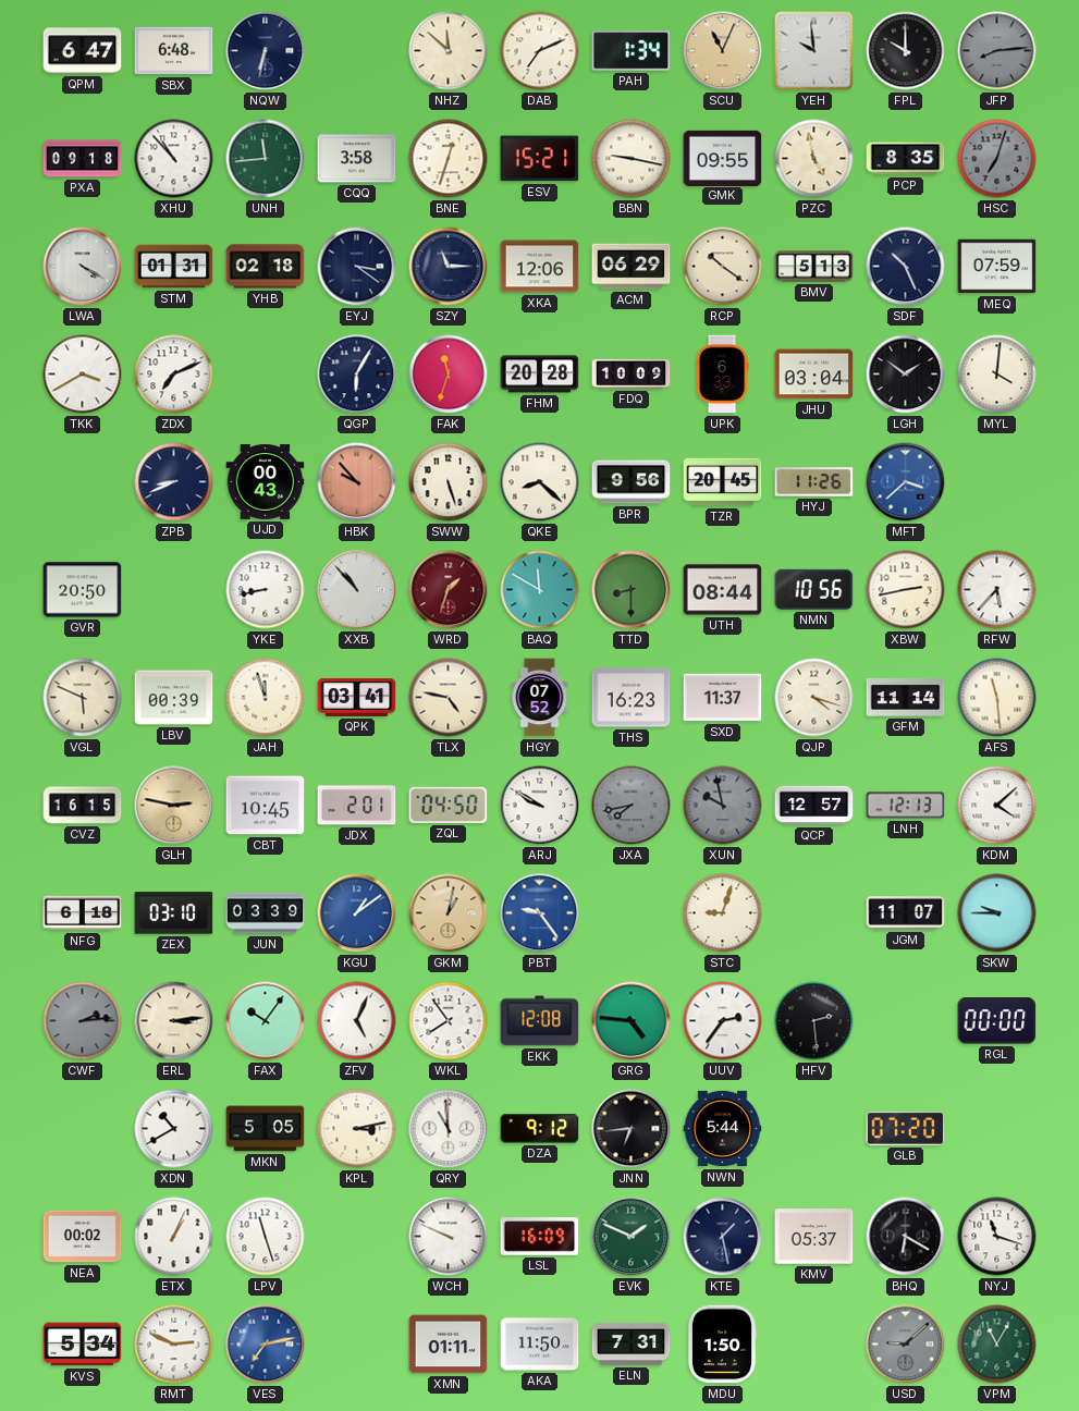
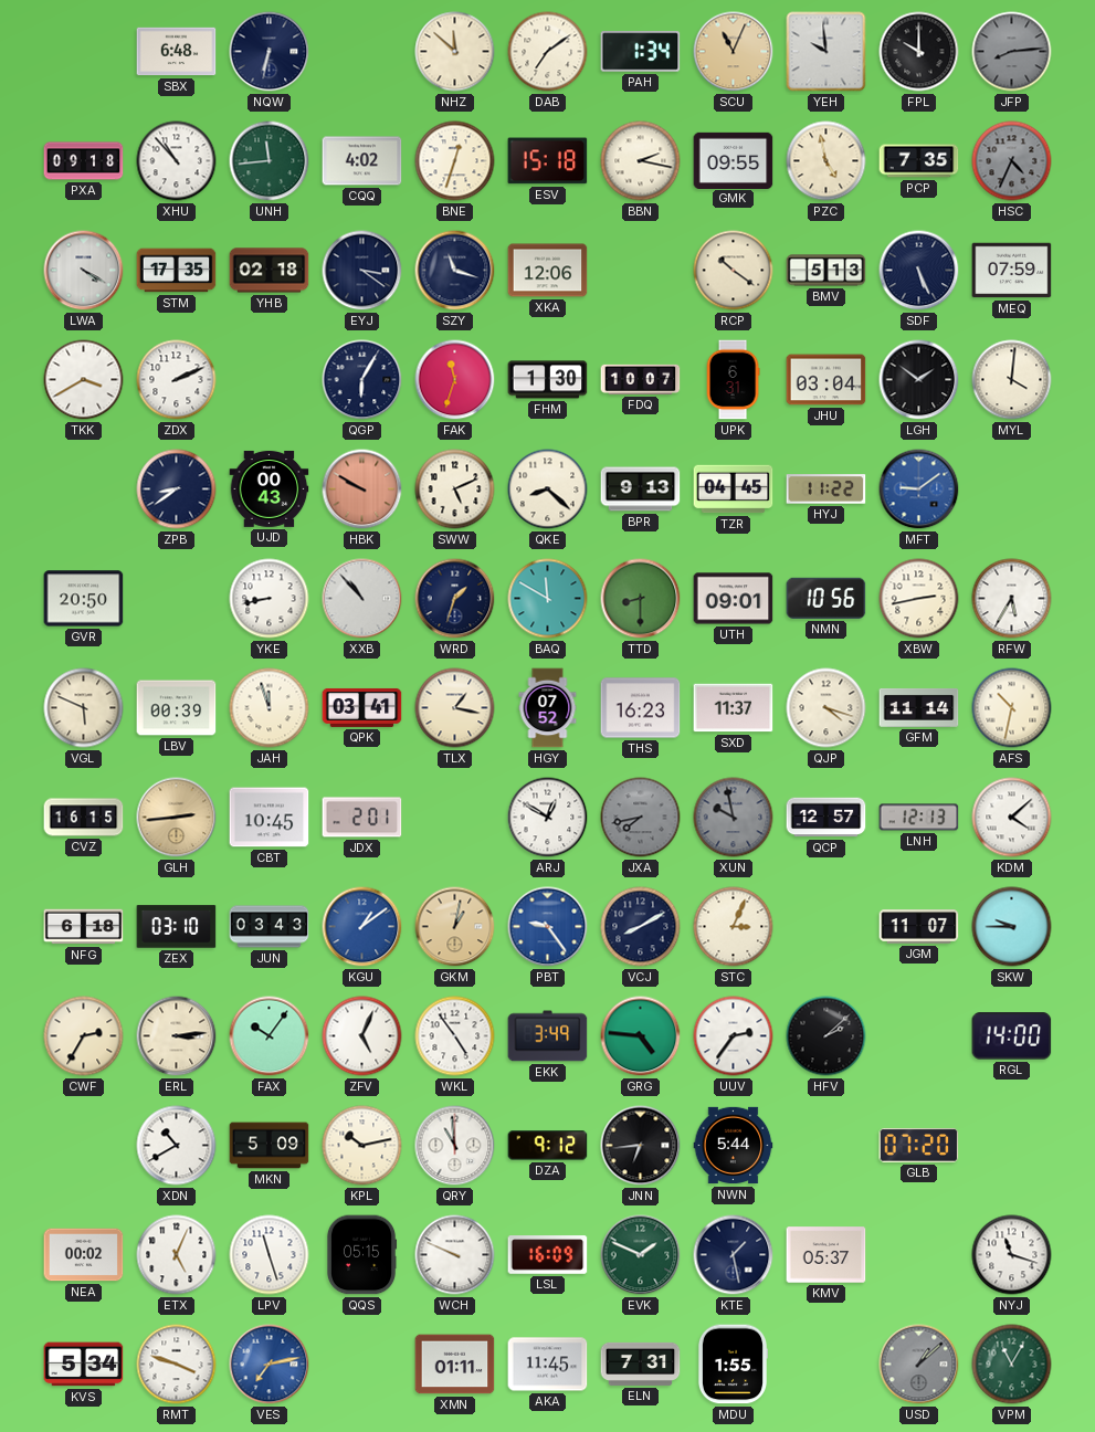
QPM: 6:47 -> none
DAB: 7:11 -> 7:09
CQQ: 3:58 -> 4:02
ESV: 15:21 -> 15:18
BBN: 9:17 -> 2:17
PCP: 8:35 -> 7:35
HSC: 7:03 -> 4:34
STM: 01:31 -> 17:35
SZY: 11:15 -> 11:18
ACM: 06:29 -> none
SDF: 10:26 -> 5:26
ZDX: 7:11 -> 2:11
FHM: 20:28 -> 1:30
FDQ: 10:09 -> 10:07
UPK: 6:33 -> 6:31
ZPB: 8:41 -> 8:39
HBK: 9:53 -> 9:50
SWW: 5:27 -> 5:11
BPR: 9:56 -> 9:13
TZR: 20:45 -> 04:45
HYJ: 11:26 -> 11:22
MFT: 3:38 -> 9:09
WRD dial: burgundy -> navy
UTH: 08:44 -> 09:01
RFW: 5:37 -> 5:35
TLX: 4:47 -> 1:17
AFS: 11:29 -> 10:32
GLH: 2:47 -> 2:44
ZQL: 04:50 -> none
ARJ: 9:50 -> 12:50
JUN: 03:39 -> 03:43
VCJ: none -> 8:10
STC: 9:03 -> 3:04
CWF: 2:14 -> 2:35
CWF dial: grey -> cream
WKL: 7:54 -> 4:54
EKK: 12:08 -> 3:49
HFV: 2:29 -> 2:08
RGL: 00:00 -> 14:00
MKN: 5:05 -> 5:09
KPL: 3:13 -> 10:13
ETX: 1:04 -> 5:04
QQS: none -> 05:15
BHQ: 6:20 -> none
RMT: 2:49 -> 3:48
AKA: 11:50 -> 11:45
MDU: 1:50 -> 1:55
USD: 9:08 -> 1:08
